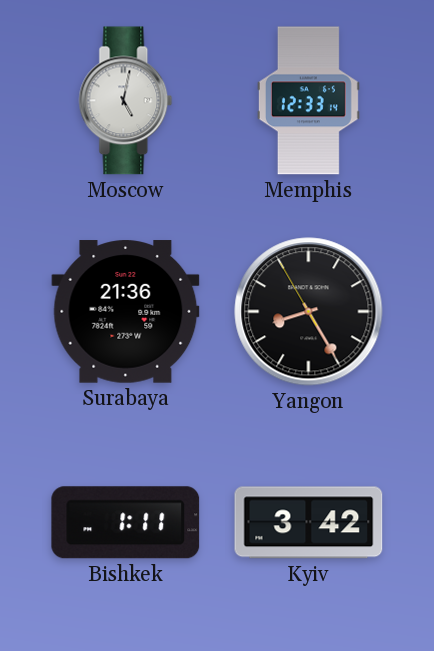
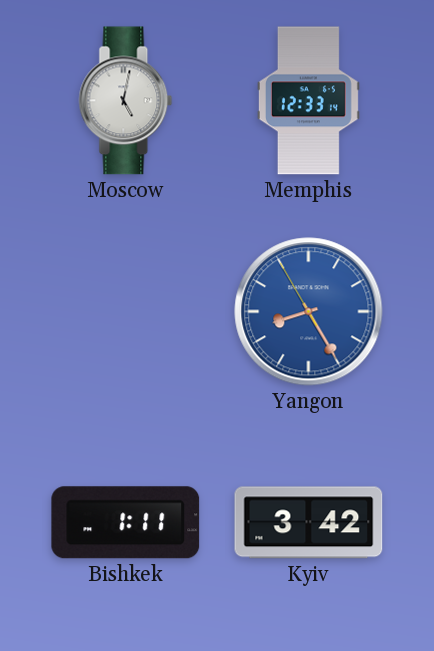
Surabaya: 21:36 -> none
Yangon dial: black -> blue
